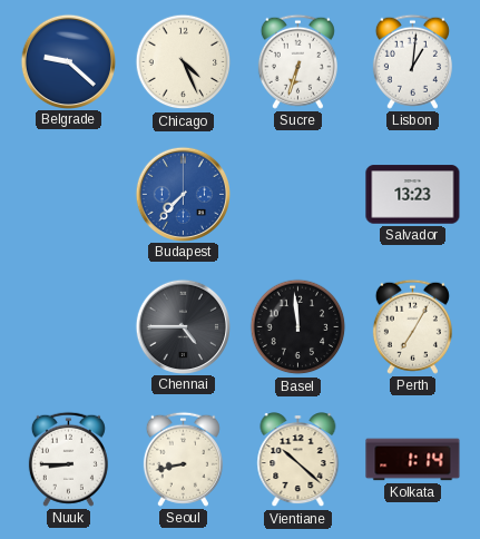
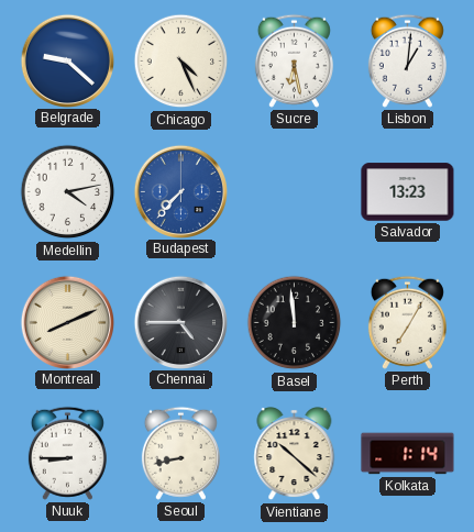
Sucre: 6:33 -> 6:28
Medellin: none -> 4:13
Montreal: none -> 8:11
